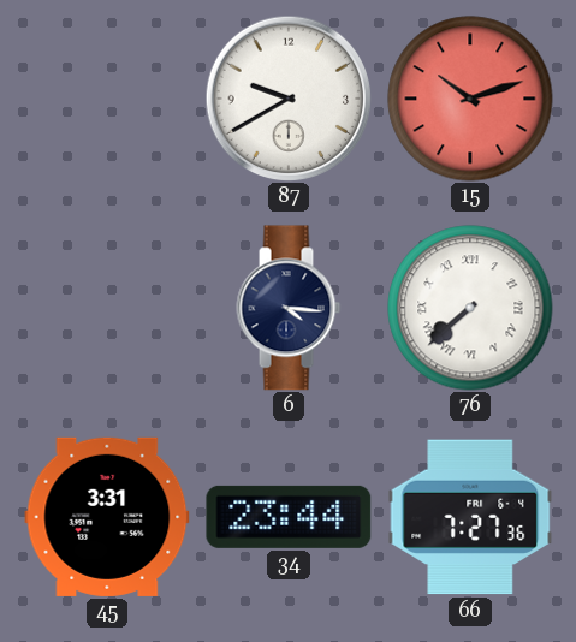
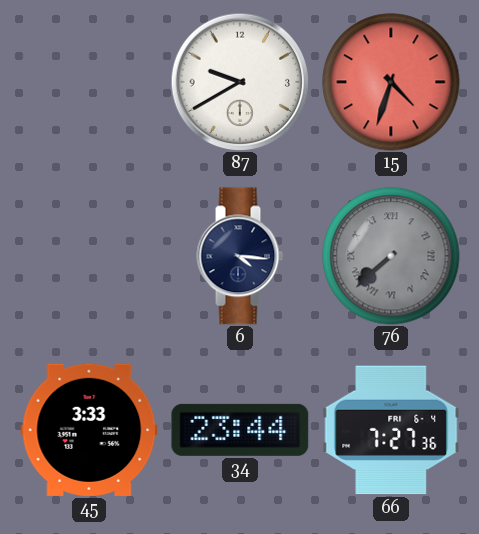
15: 10:12 -> 4:33
76 dial: white -> grey
45: 3:31 -> 3:33
